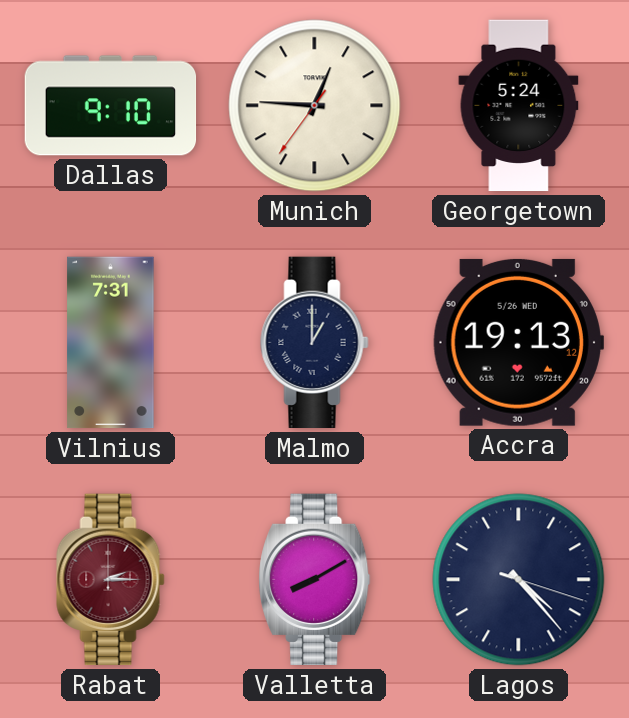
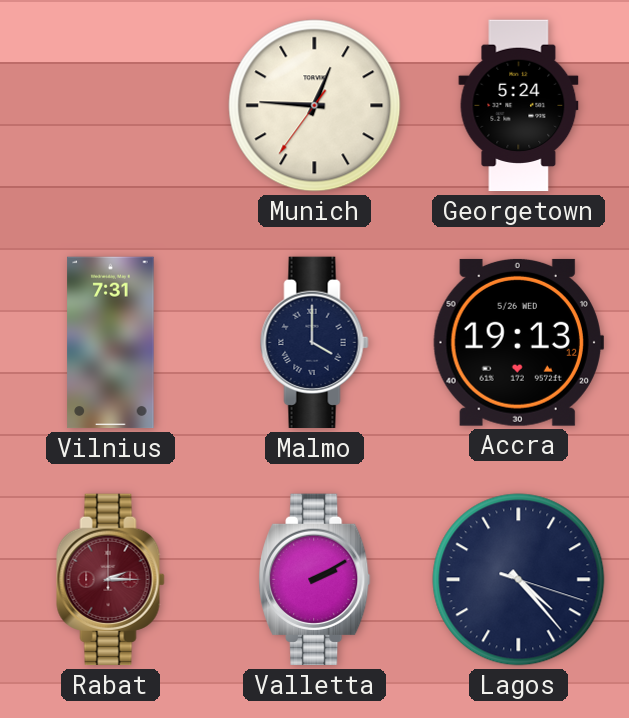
Dallas: 9:10 -> none
Malmo: 1:00 -> 4:00
Valletta: 8:10 -> 2:10
